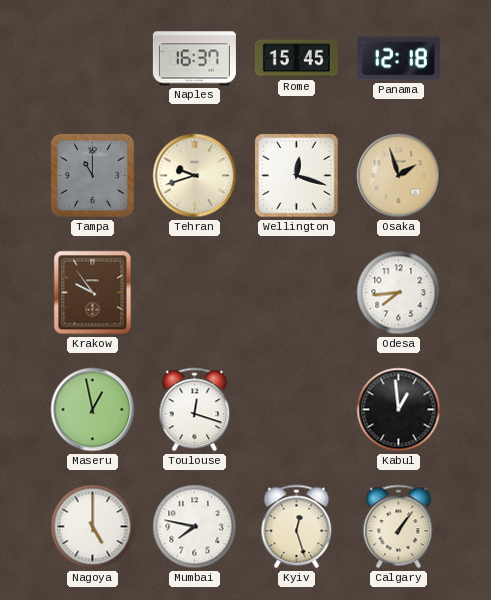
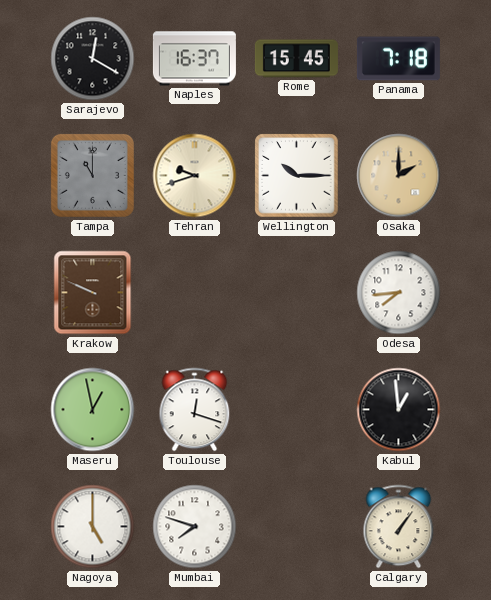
Sarajevo: none -> 12:20
Panama: 12:18 -> 7:18
Wellington: 12:18 -> 10:15
Osaka: 1:57 -> 2:00
Krakow: 9:54 -> 9:49
Mumbai: 7:47 -> 7:48
Kyiv: 12:27 -> none
